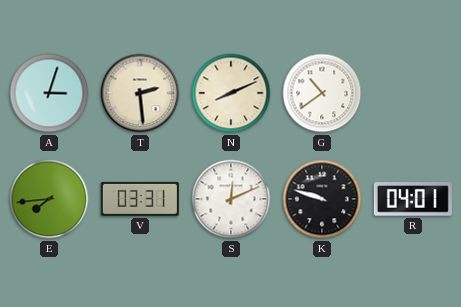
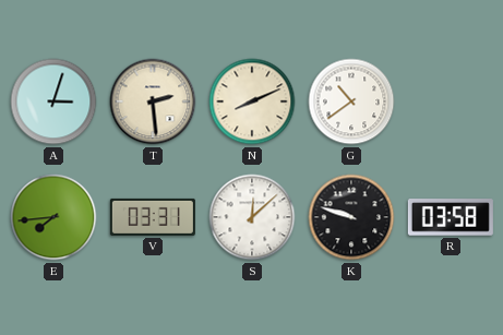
S: 12:11 -> 12:08
R: 04:01 -> 03:58
